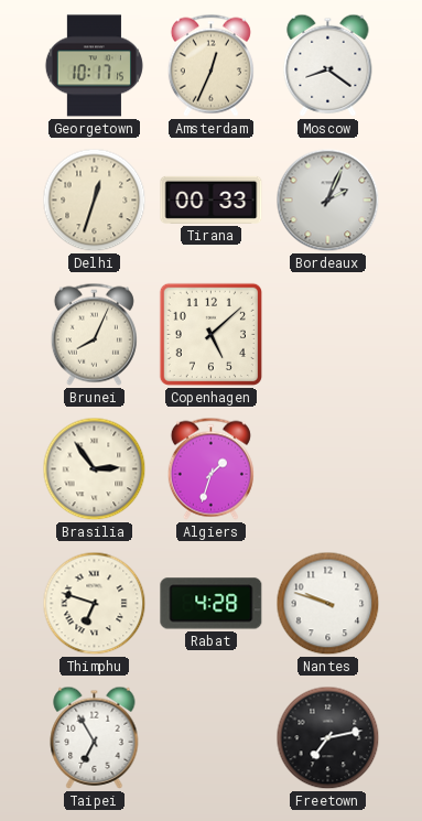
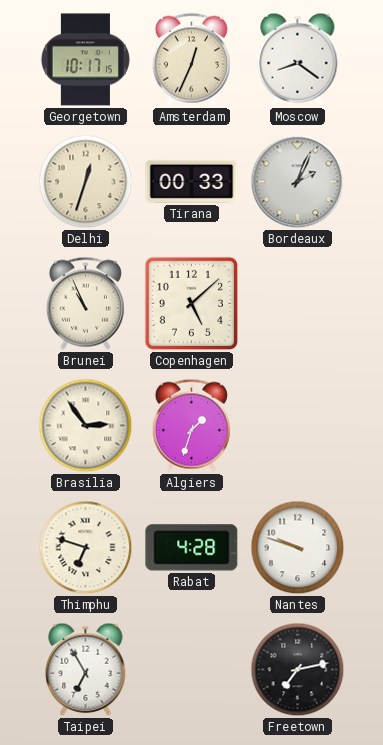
Brunei: 8:04 -> 10:56
